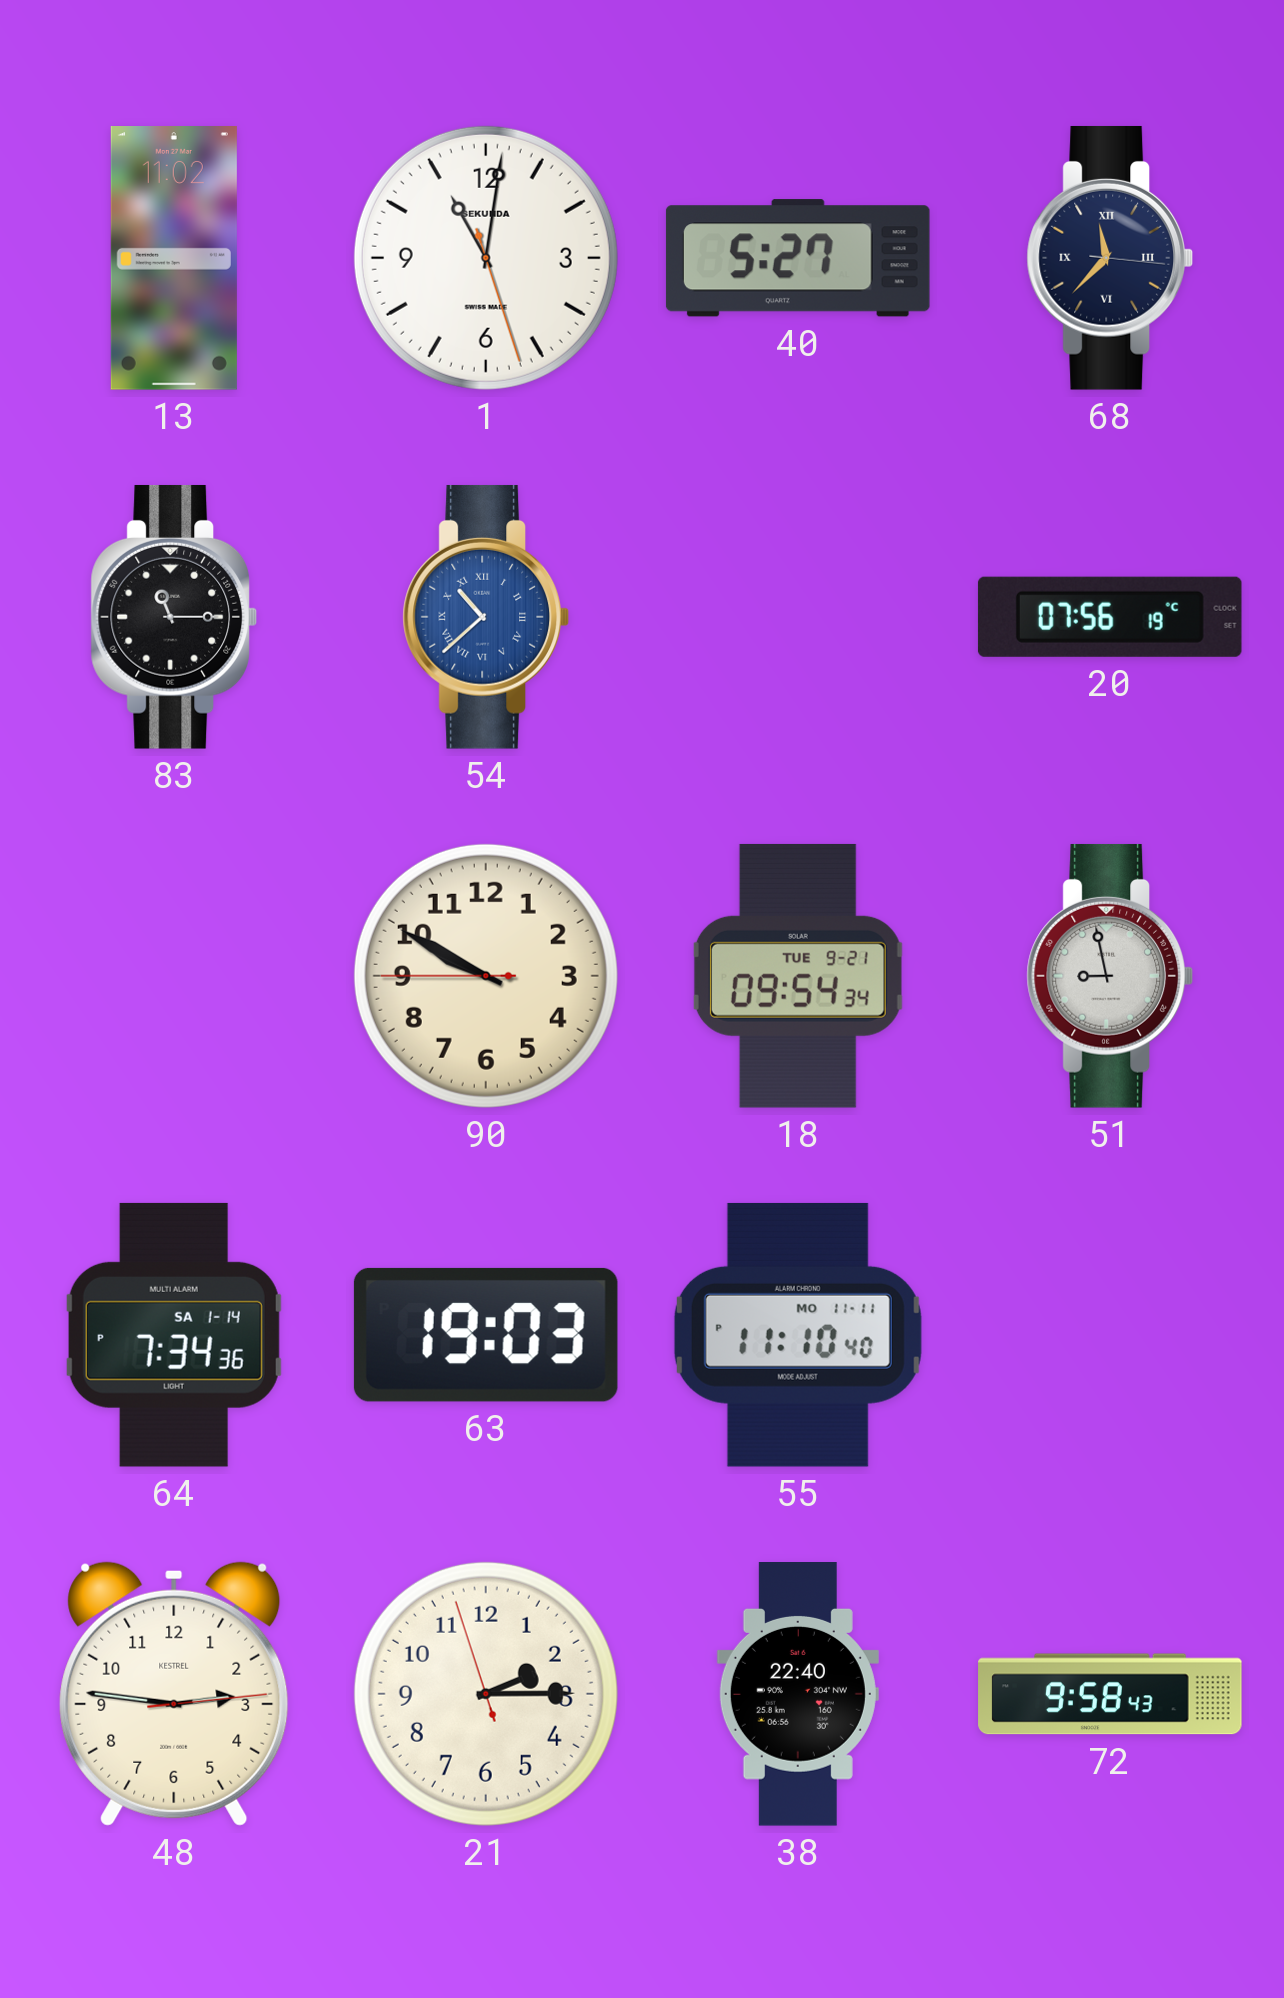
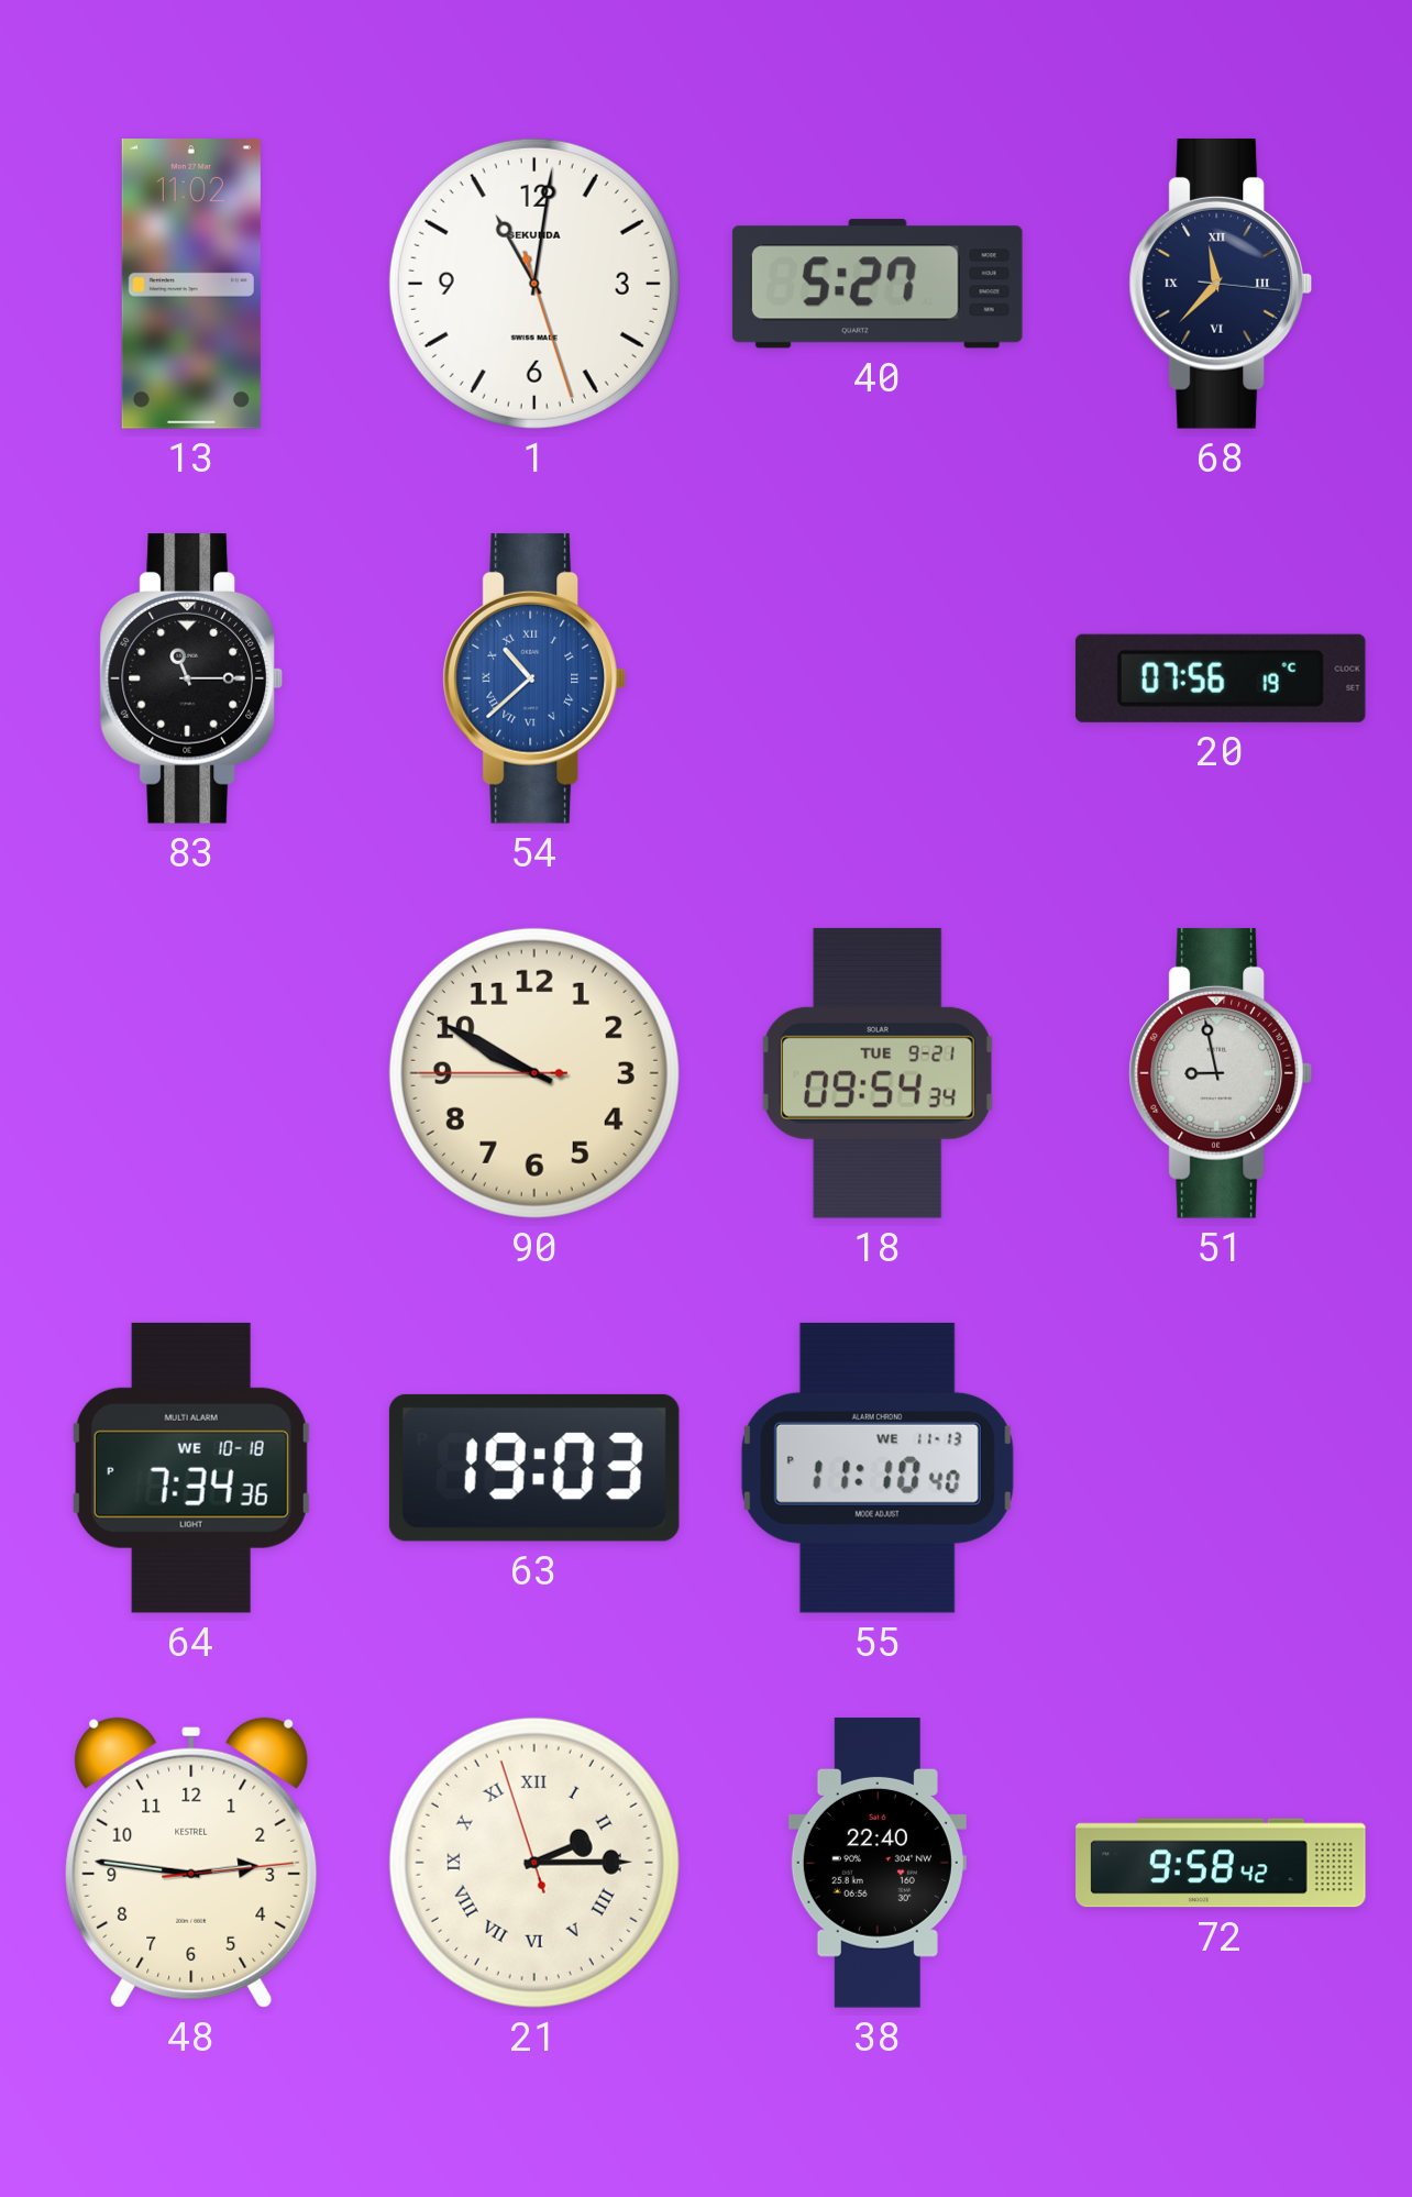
64 date: SA 1-14 -> WE 10-18
55 date: MO 11-11 -> WE 11-13
21 numerals: Arabic -> Roman
72: 9:58:43 -> 9:58:42
